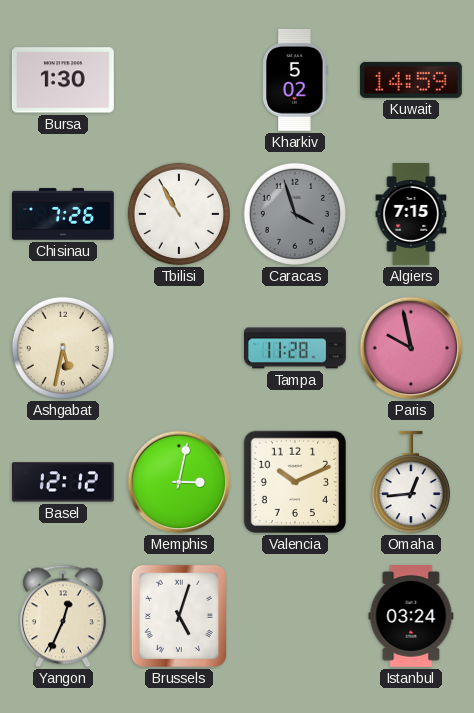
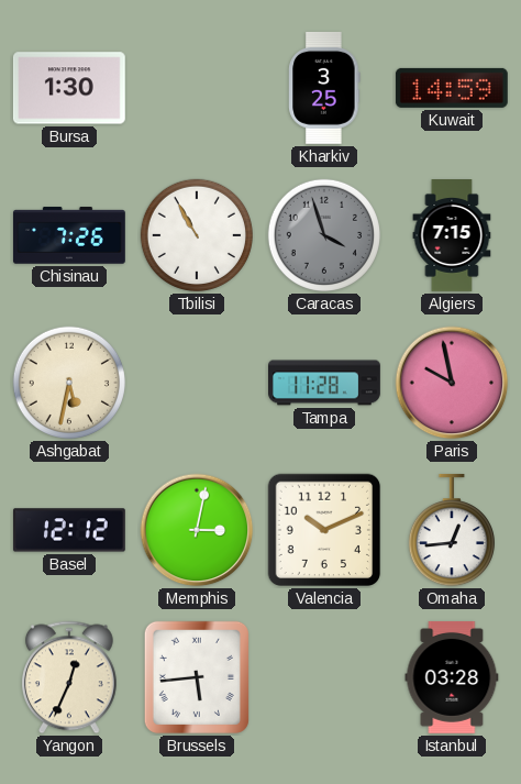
Kharkiv: 5:02 -> 3:25
Brussels: 5:03 -> 5:44
Istanbul: 03:24 -> 03:28
